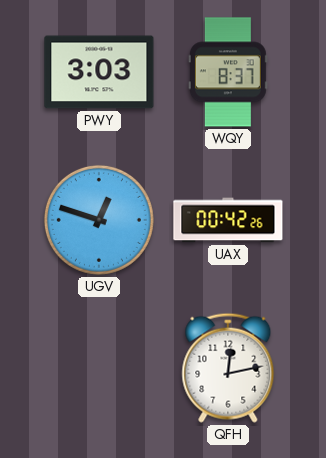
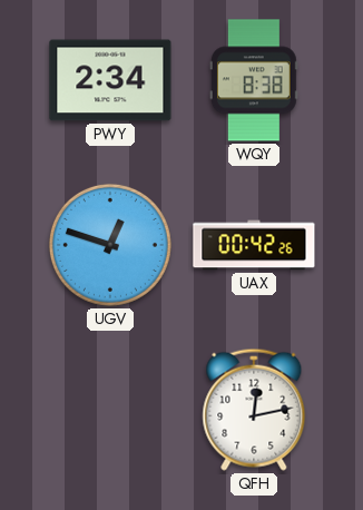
PWY: 3:03 -> 2:34
WQY: 8:37 -> 8:38
